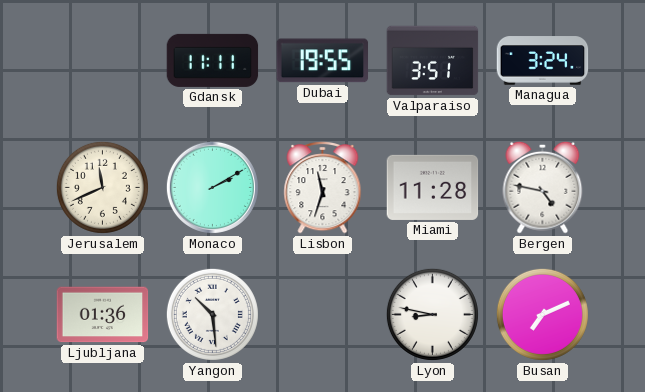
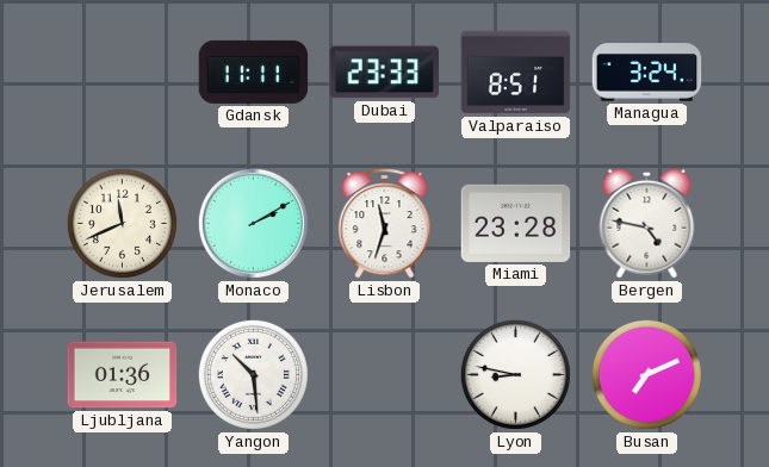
Dubai: 19:55 -> 23:33
Valparaiso: 3:51 -> 8:51
Miami: 11:28 -> 23:28
